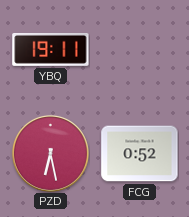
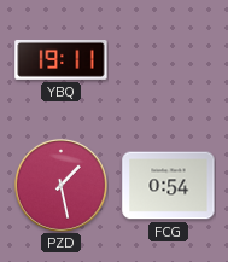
PZD: 6:28 -> 1:28
FCG: 0:52 -> 0:54
